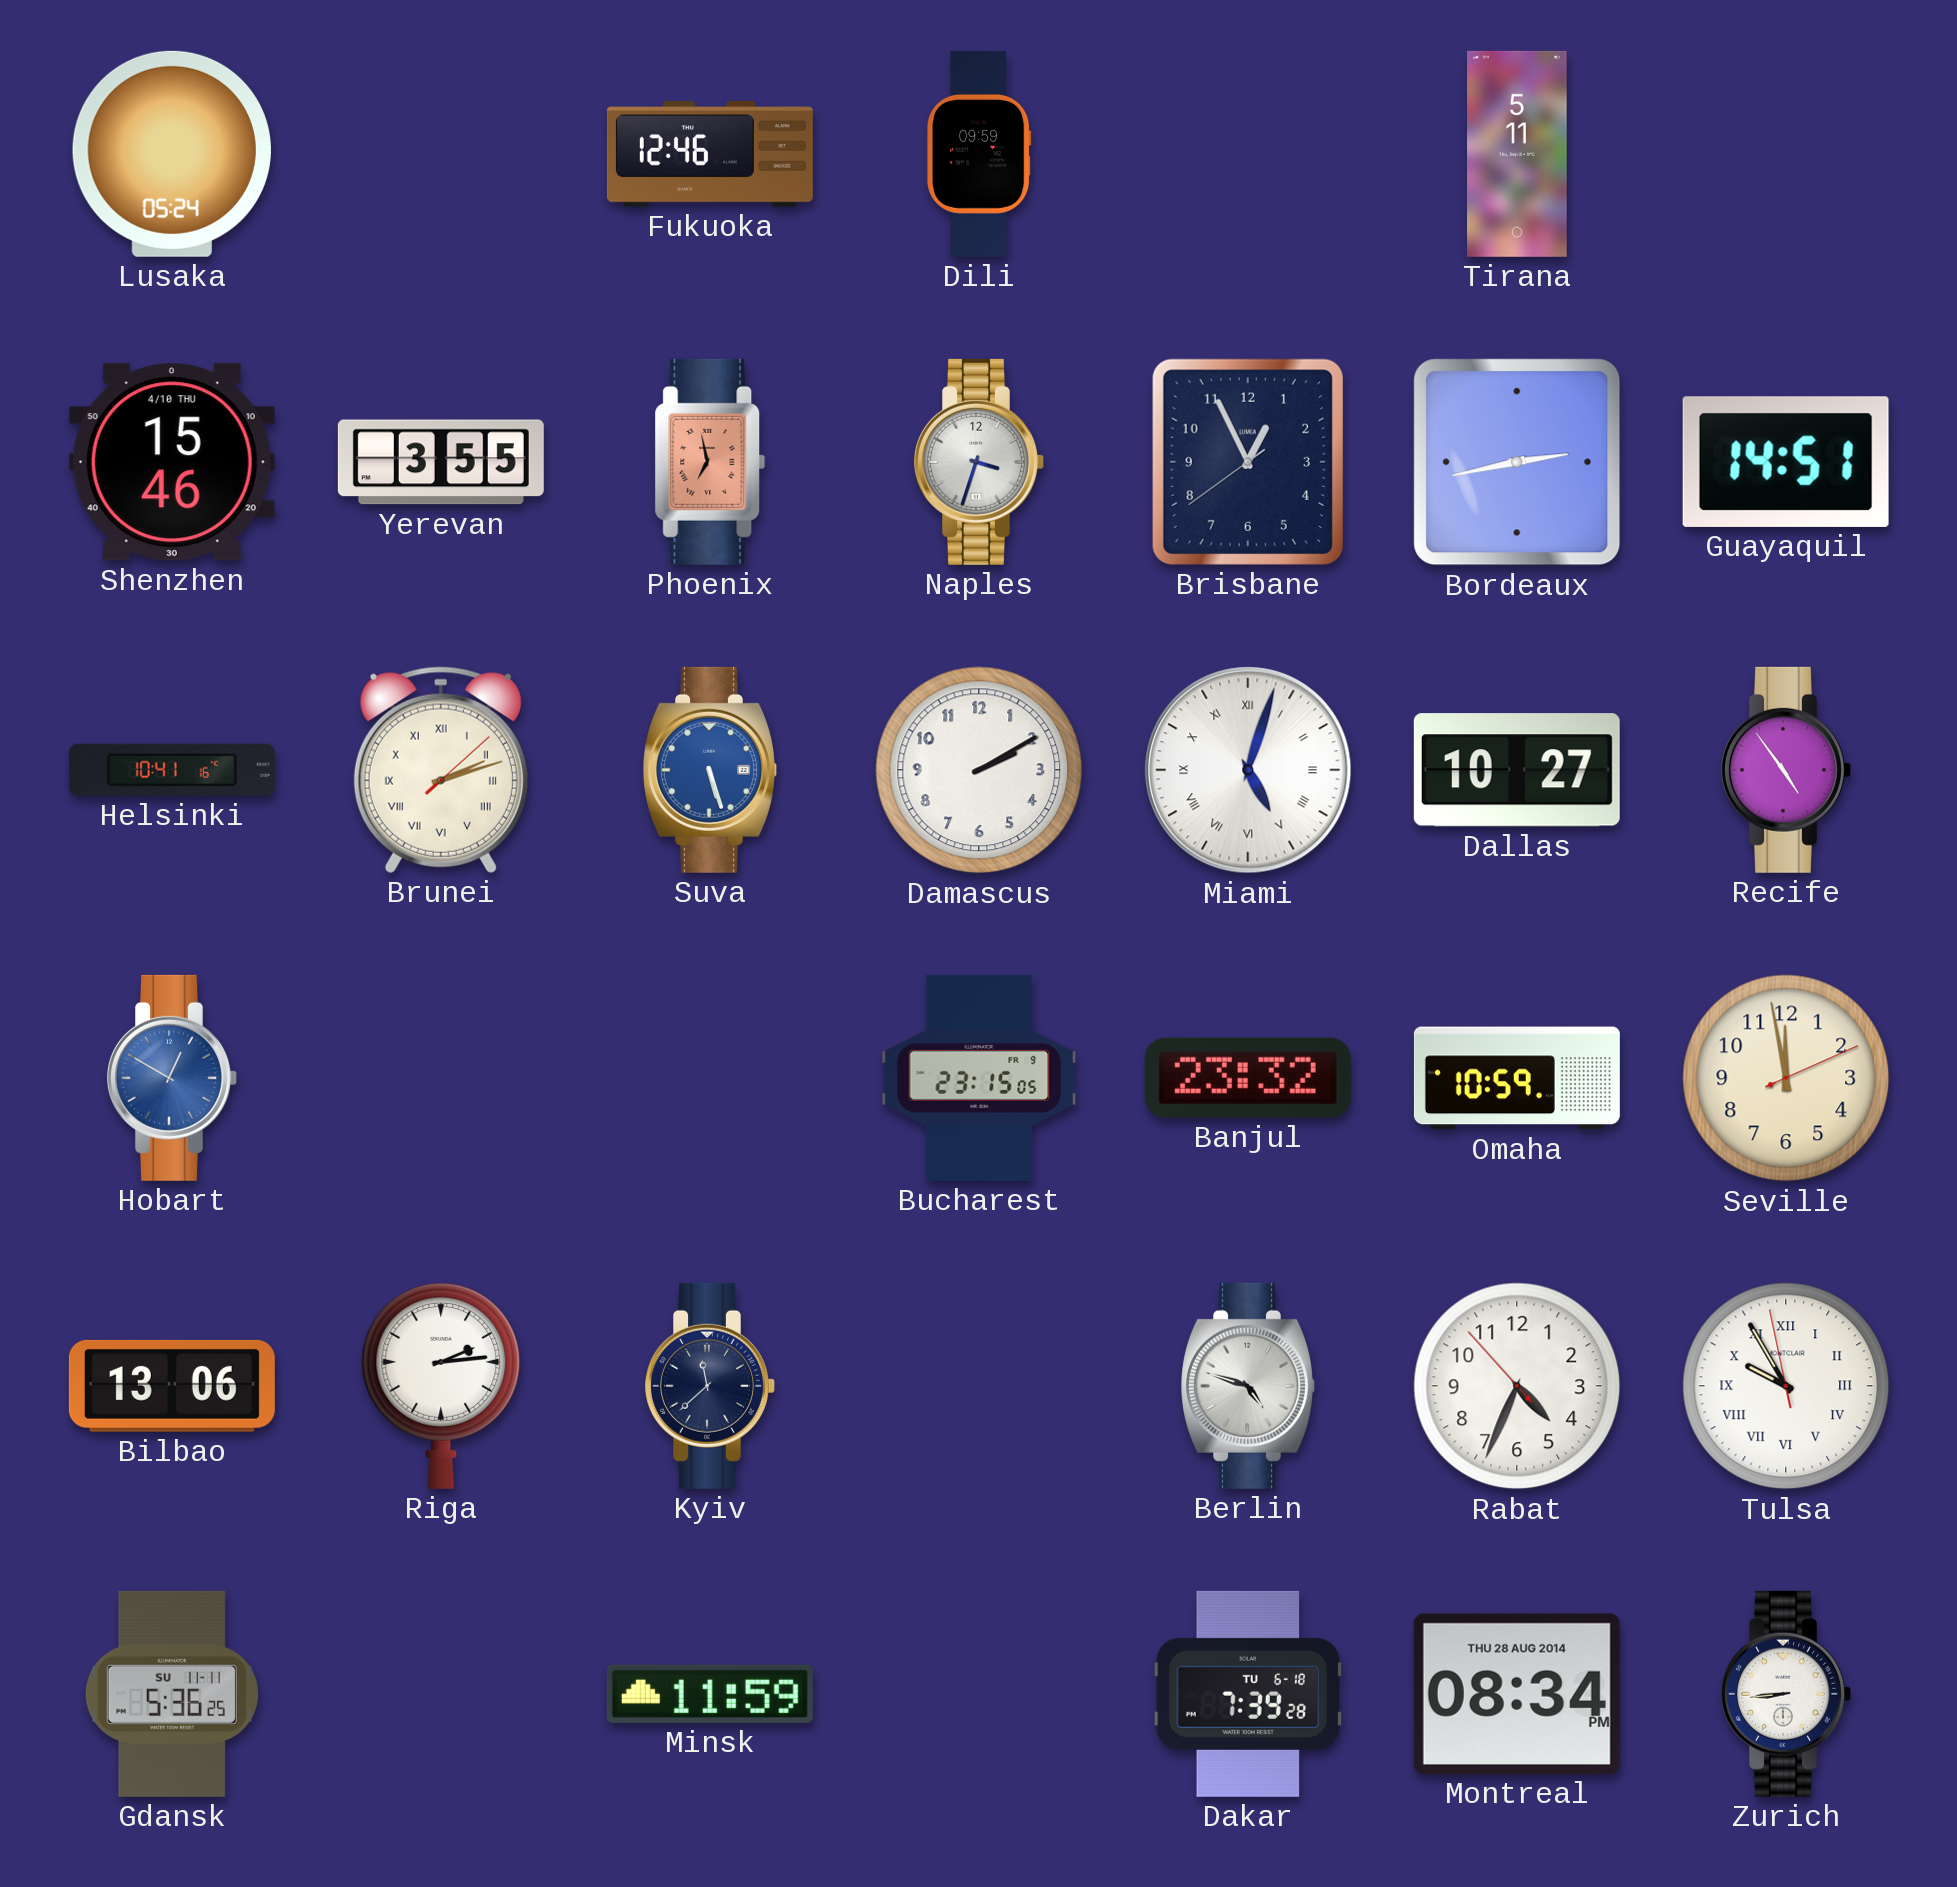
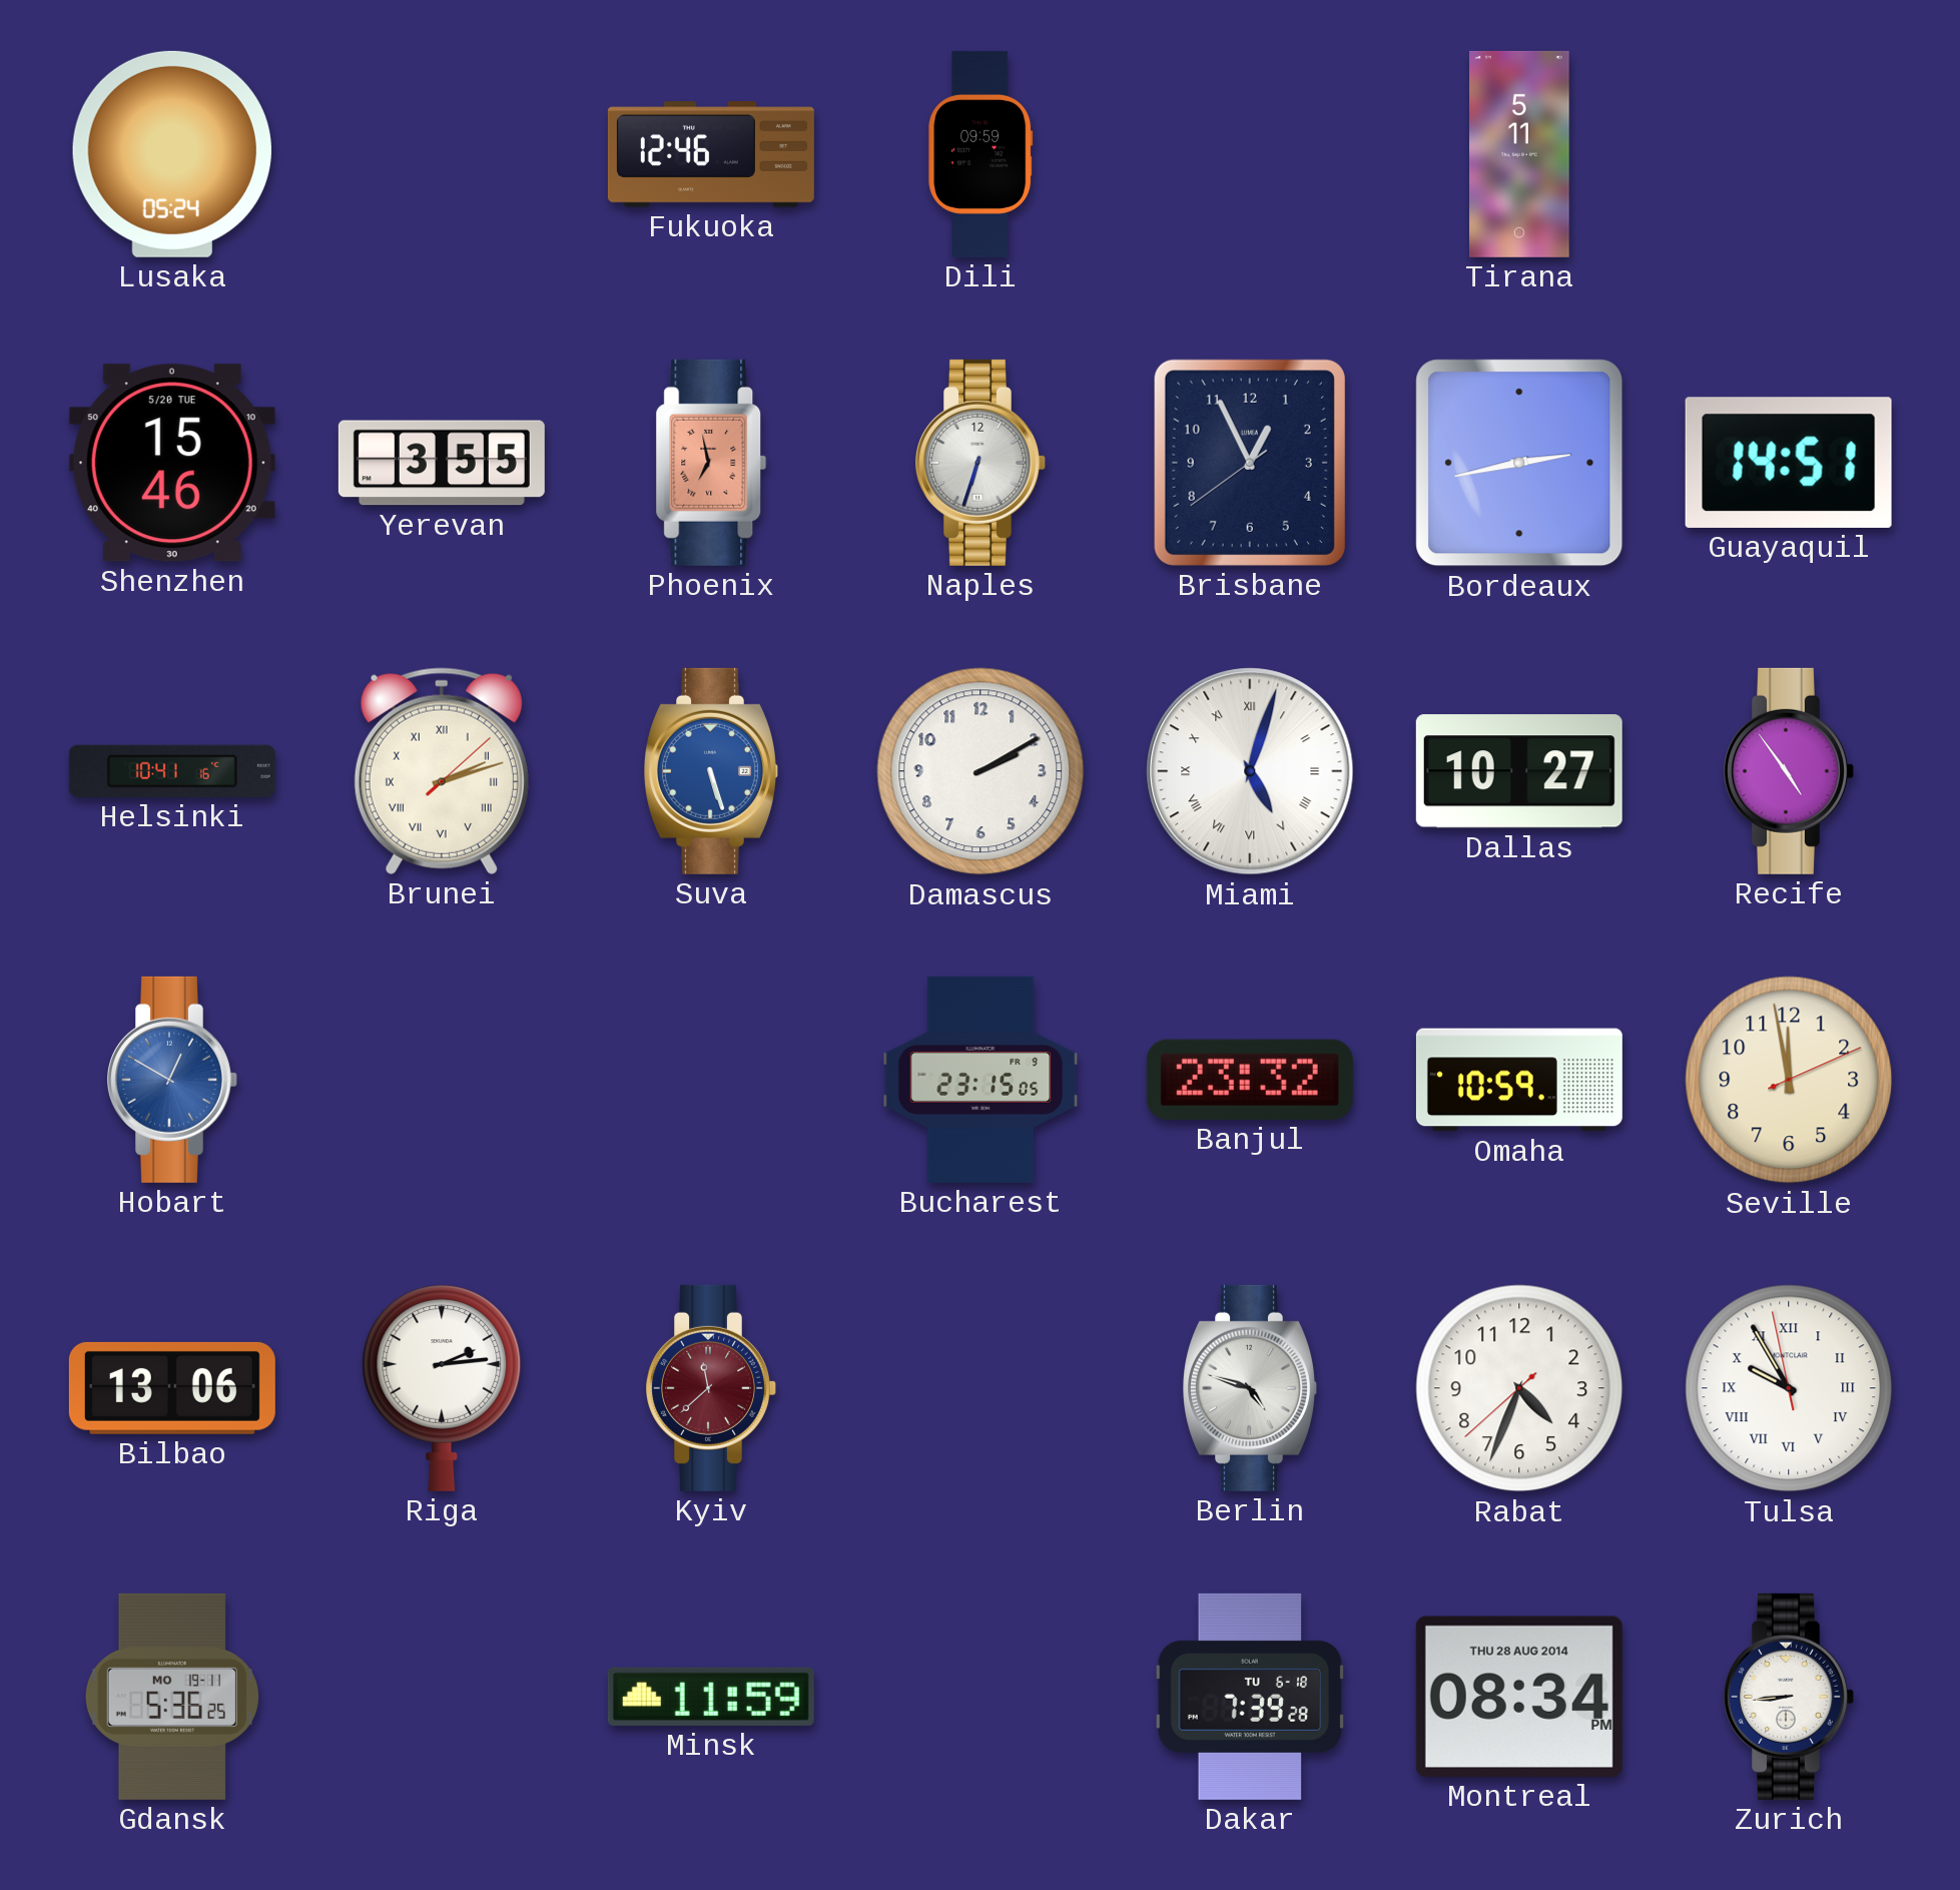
Shenzhen date: 4/10 THU -> 5/20 TUE
Naples: 3:33 -> 6:33
Kyiv dial: navy -> burgundy
Rabat: 4:33:53 -> 4:33:38
Gdansk date: SU 11-11 -> MO 19-11
